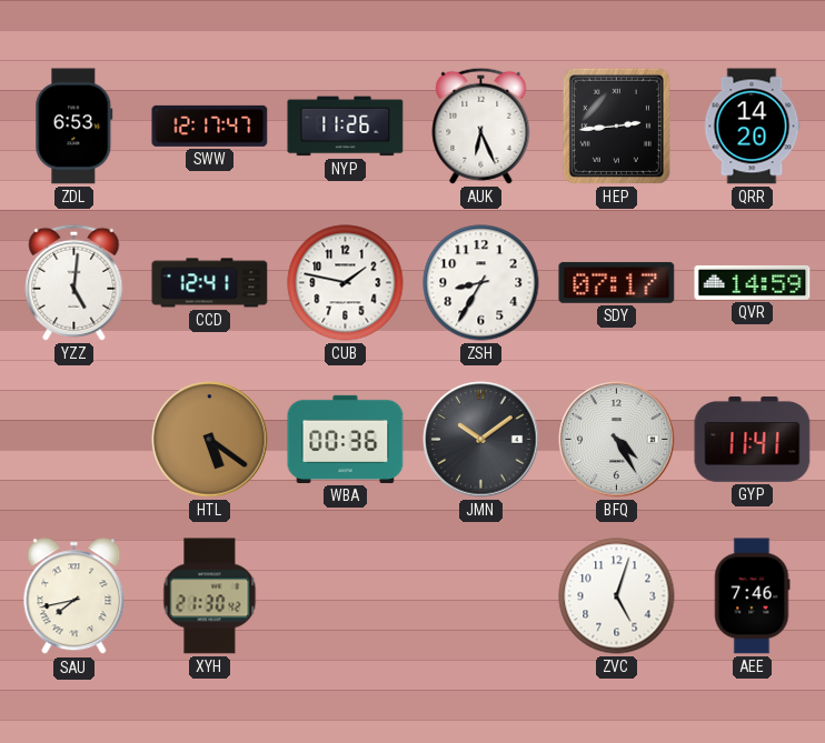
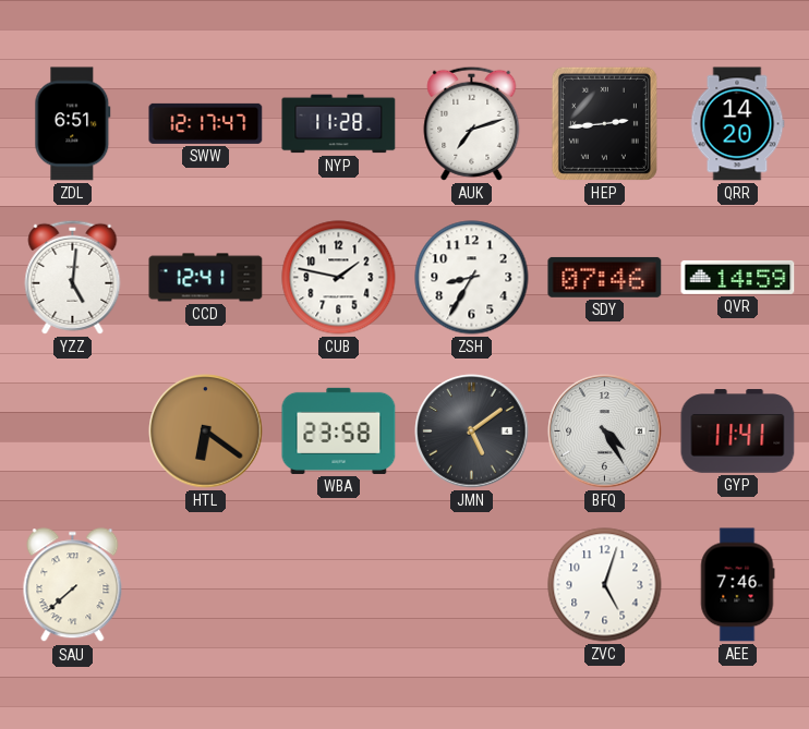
ZDL: 6:53 -> 6:51
NYP: 11:26 -> 11:28
AUK: 6:26 -> 7:12
SDY: 07:17 -> 07:46
HTL: 5:21 -> 6:21
WBA: 00:36 -> 23:58
JMN: 10:09 -> 5:09
SAU: 7:43 -> 7:38
XYH: 21:30 -> none
